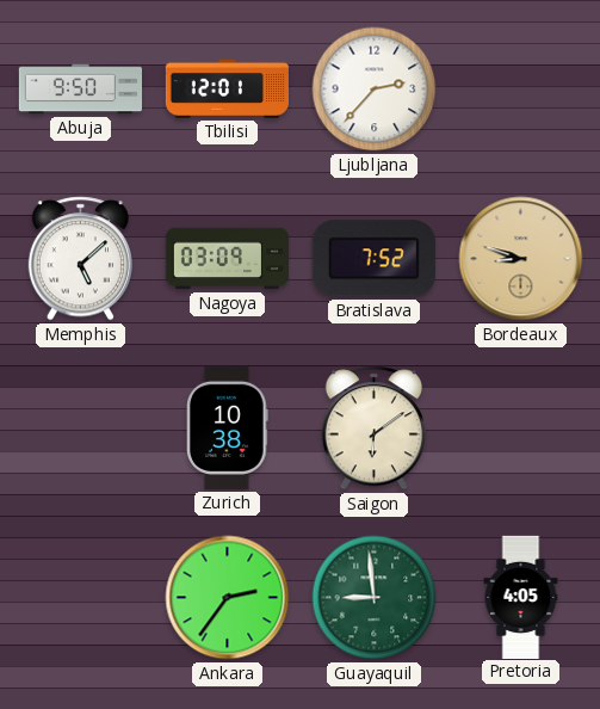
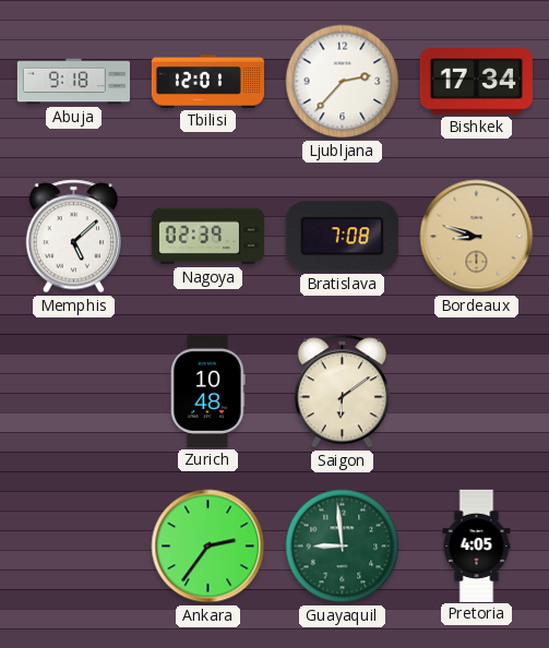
Abuja: 9:50 -> 9:18
Bishkek: none -> 17:34
Nagoya: 03:09 -> 02:39
Bratislava: 7:52 -> 7:08
Zurich: 10:38 -> 10:48
